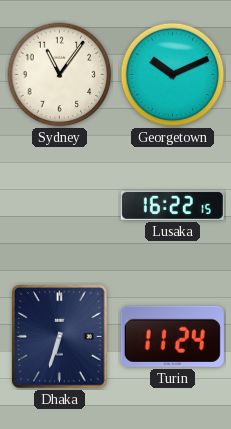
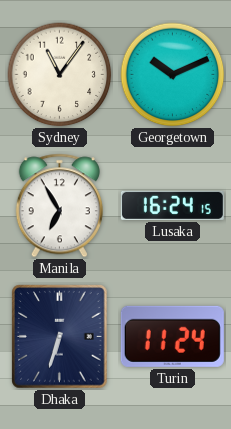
Manila: none -> 6:55
Lusaka: 16:22 -> 16:24
